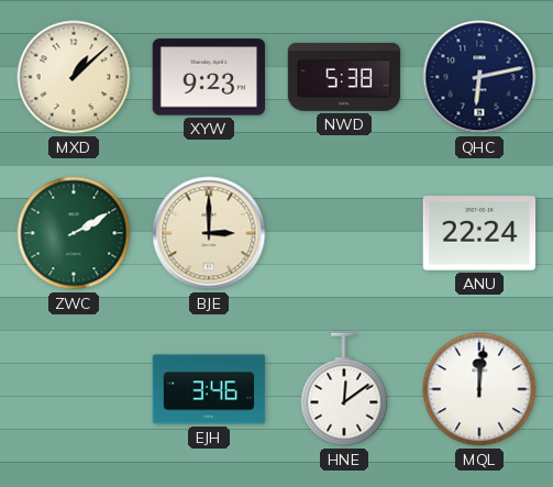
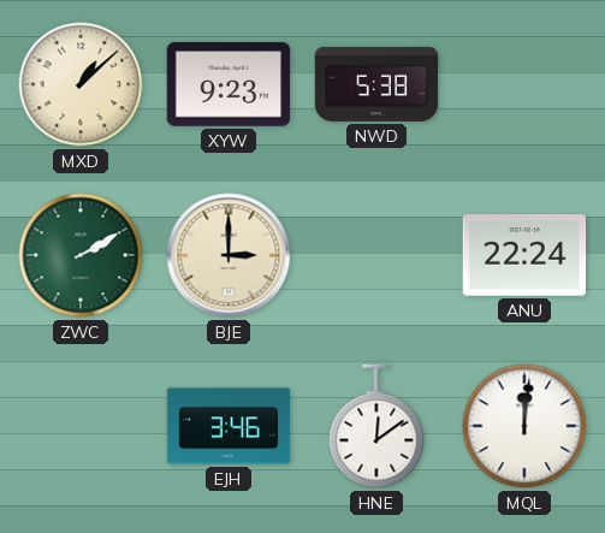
QHC: 6:13 -> none
